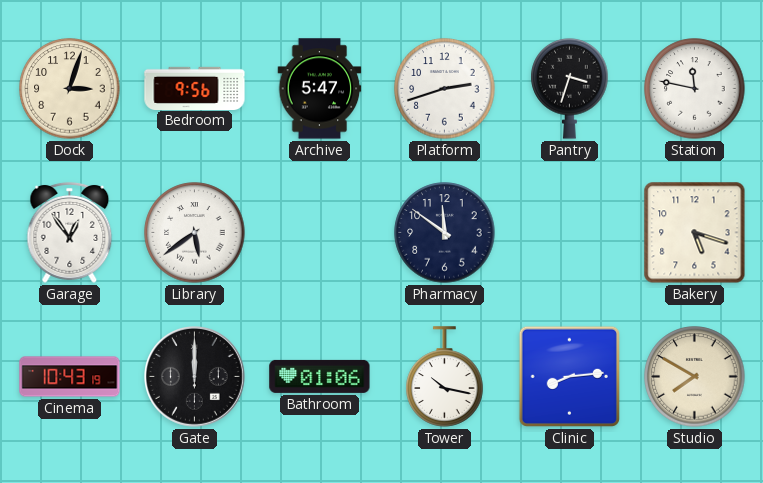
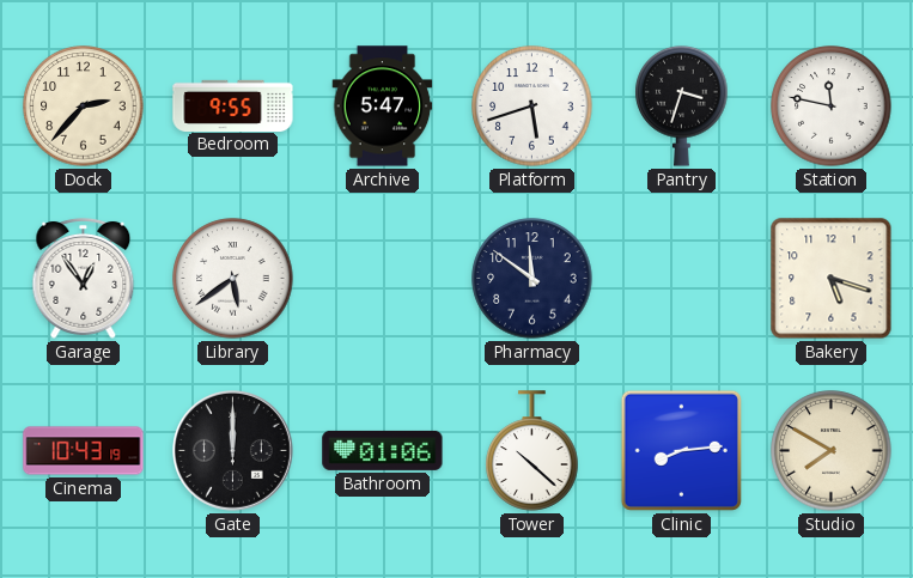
Dock: 3:03 -> 2:37
Bedroom: 9:56 -> 9:55
Platform: 2:42 -> 5:42
Tower: 10:17 -> 10:22
